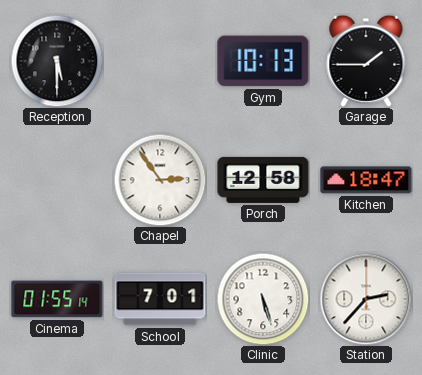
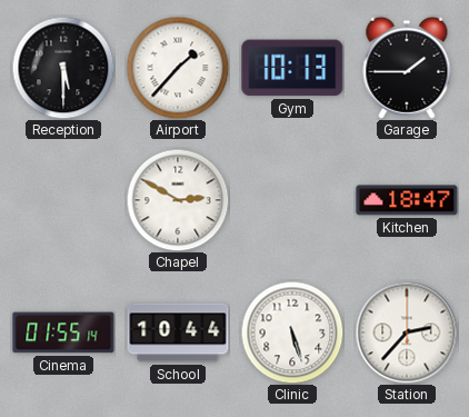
Airport: none -> 1:37
Chapel: 2:54 -> 2:50
Porch: 12:58 -> none
School: 7:01 -> 10:44
